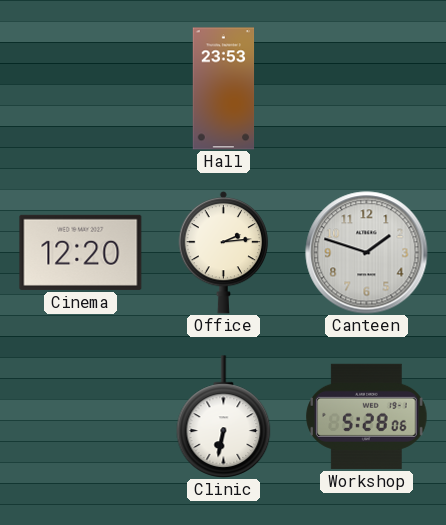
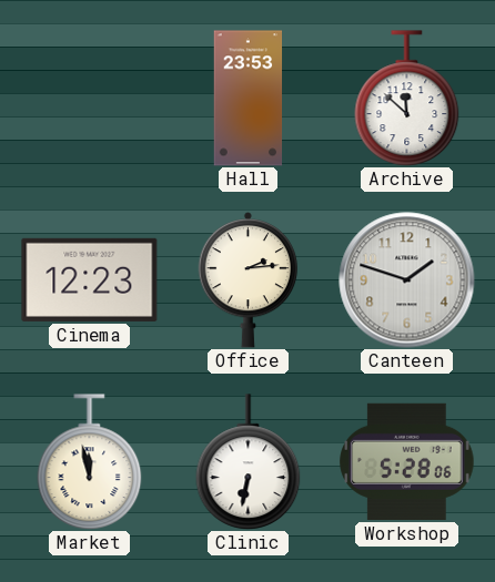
Archive: none -> 11:52
Cinema: 12:20 -> 12:23
Market: none -> 11:58
